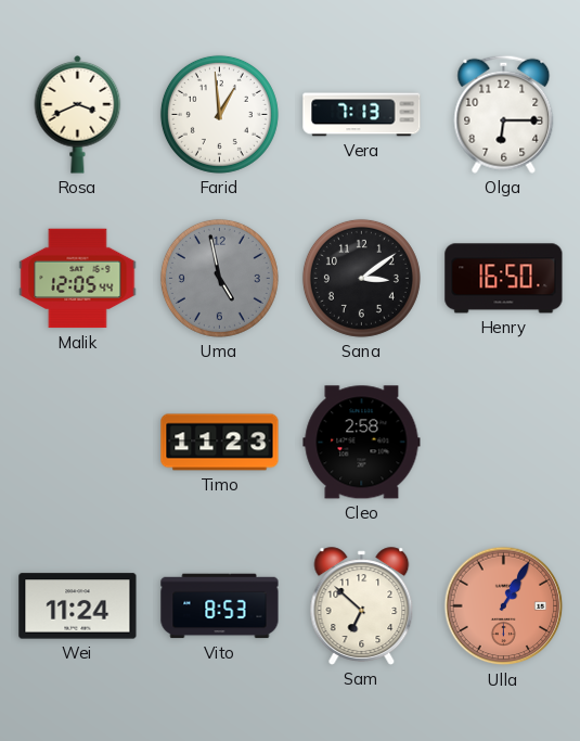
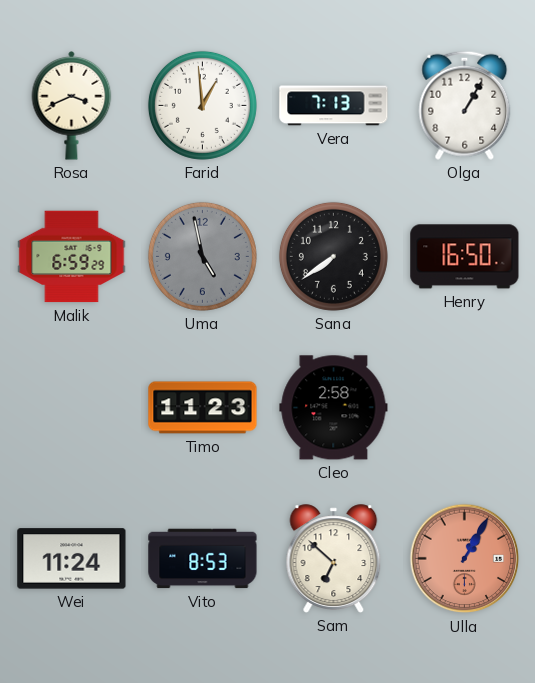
Olga: 6:15 -> 1:05
Malik: 12:05 -> 6:59
Sana: 3:09 -> 7:39
